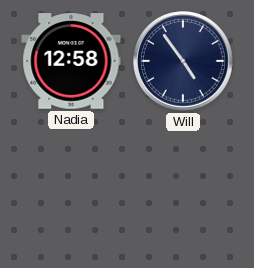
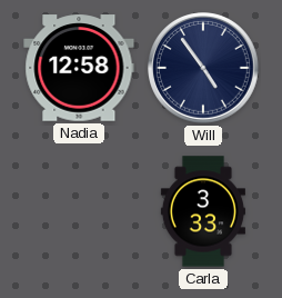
Carla: none -> 3:33
